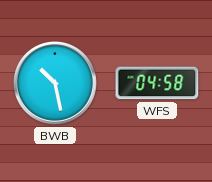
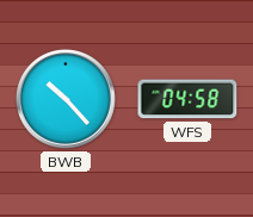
BWB: 10:28 -> 10:23
